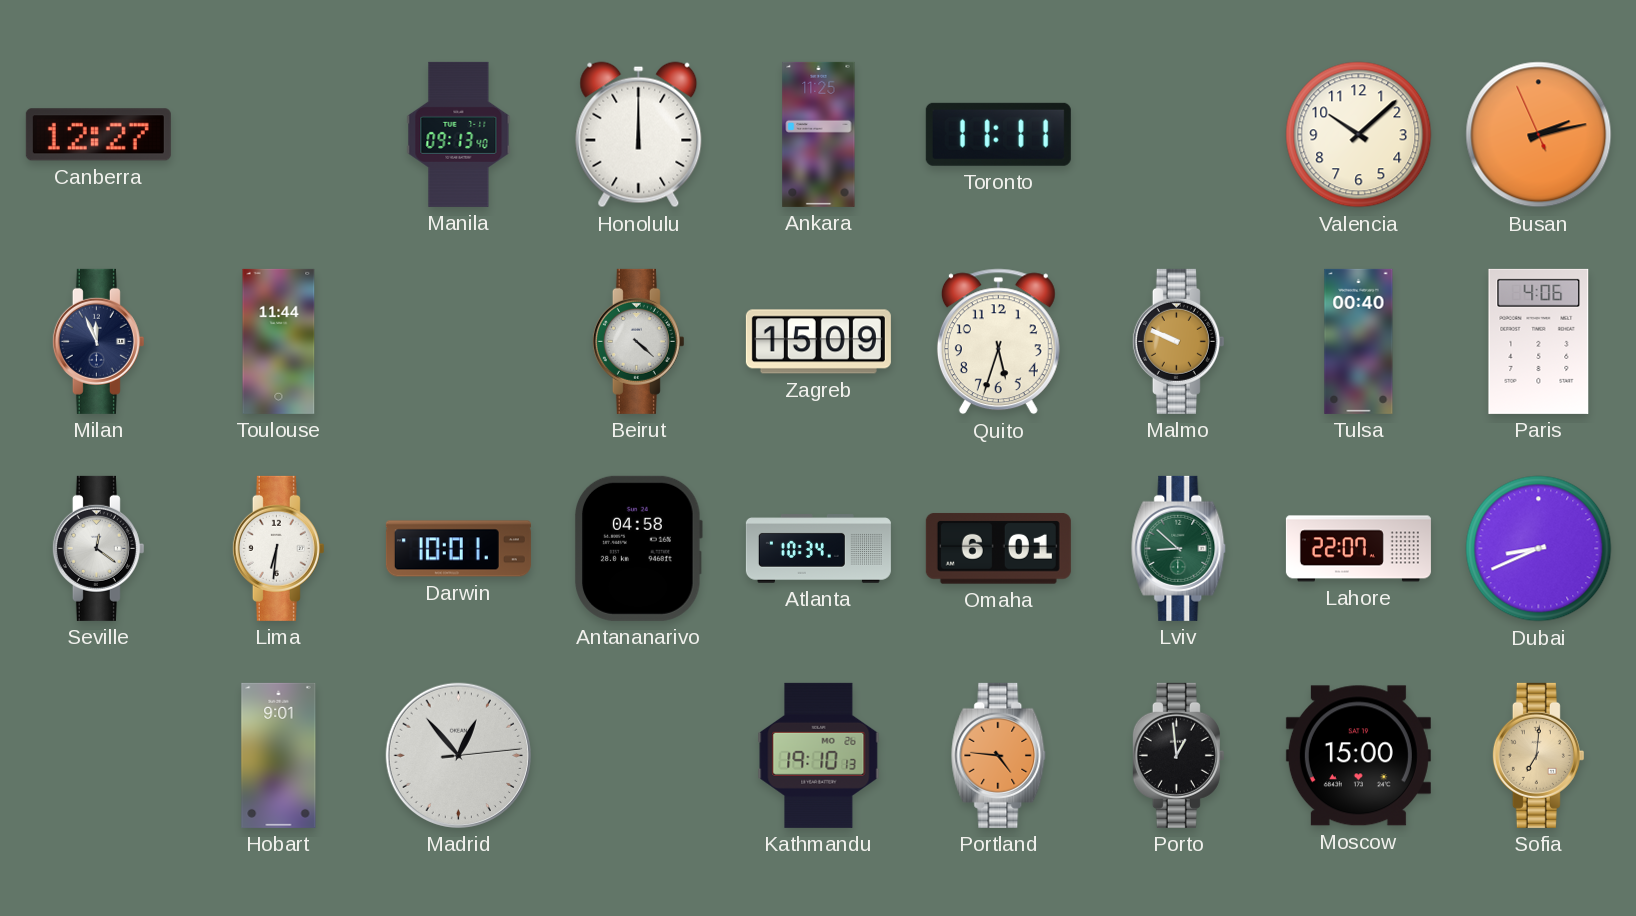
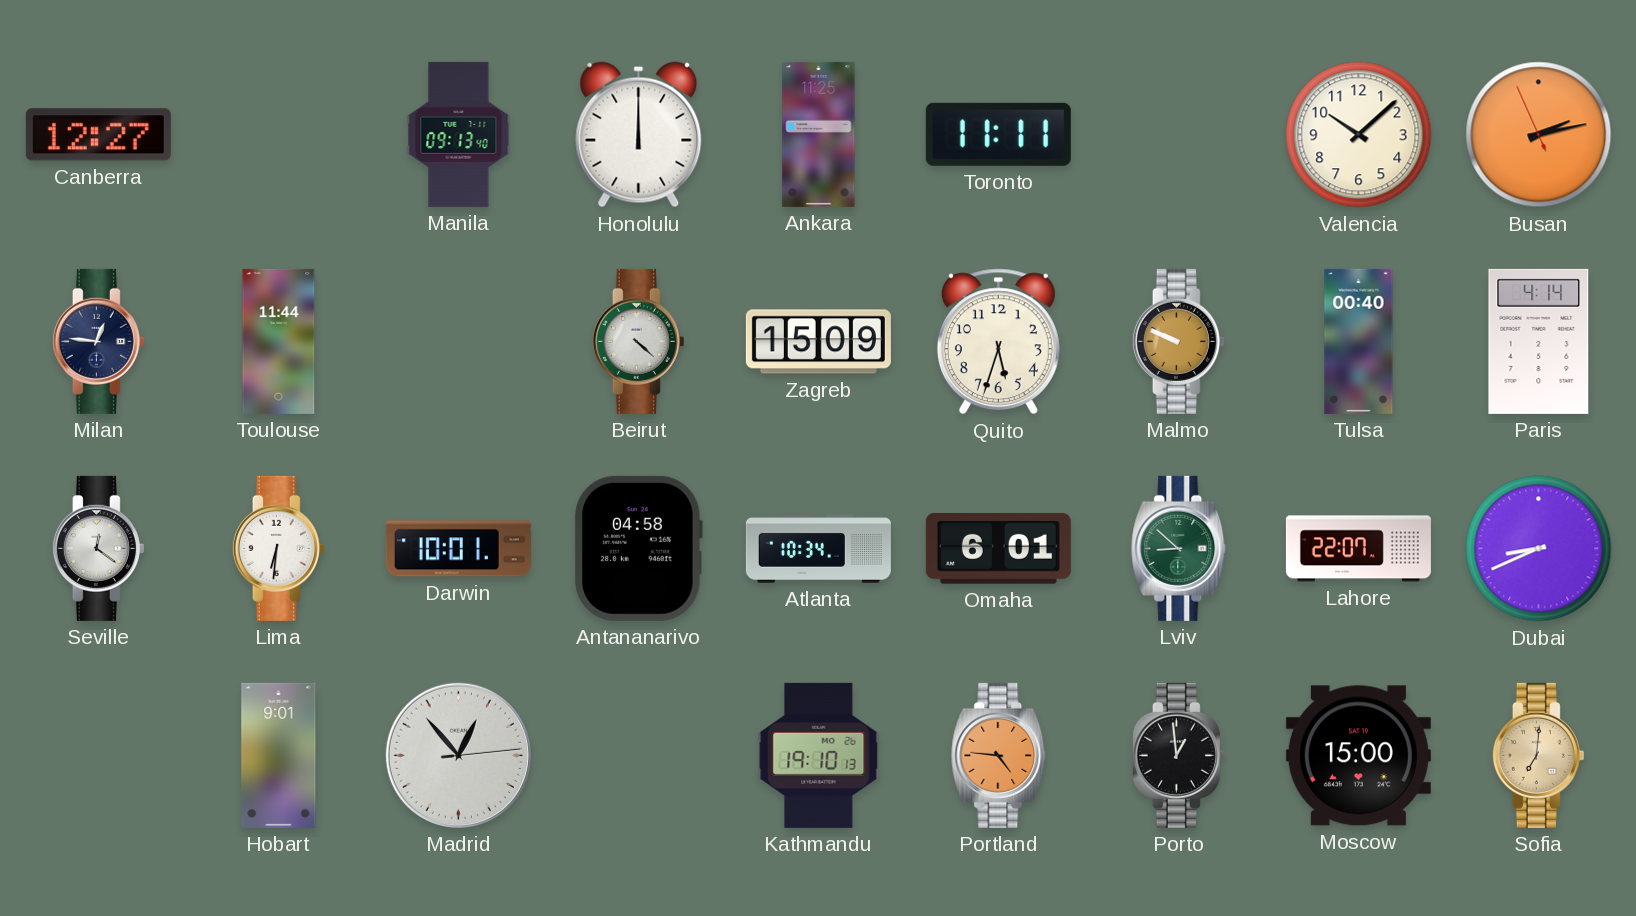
Milan: 11:56 -> 12:46
Paris: 4:06 -> 4:14
